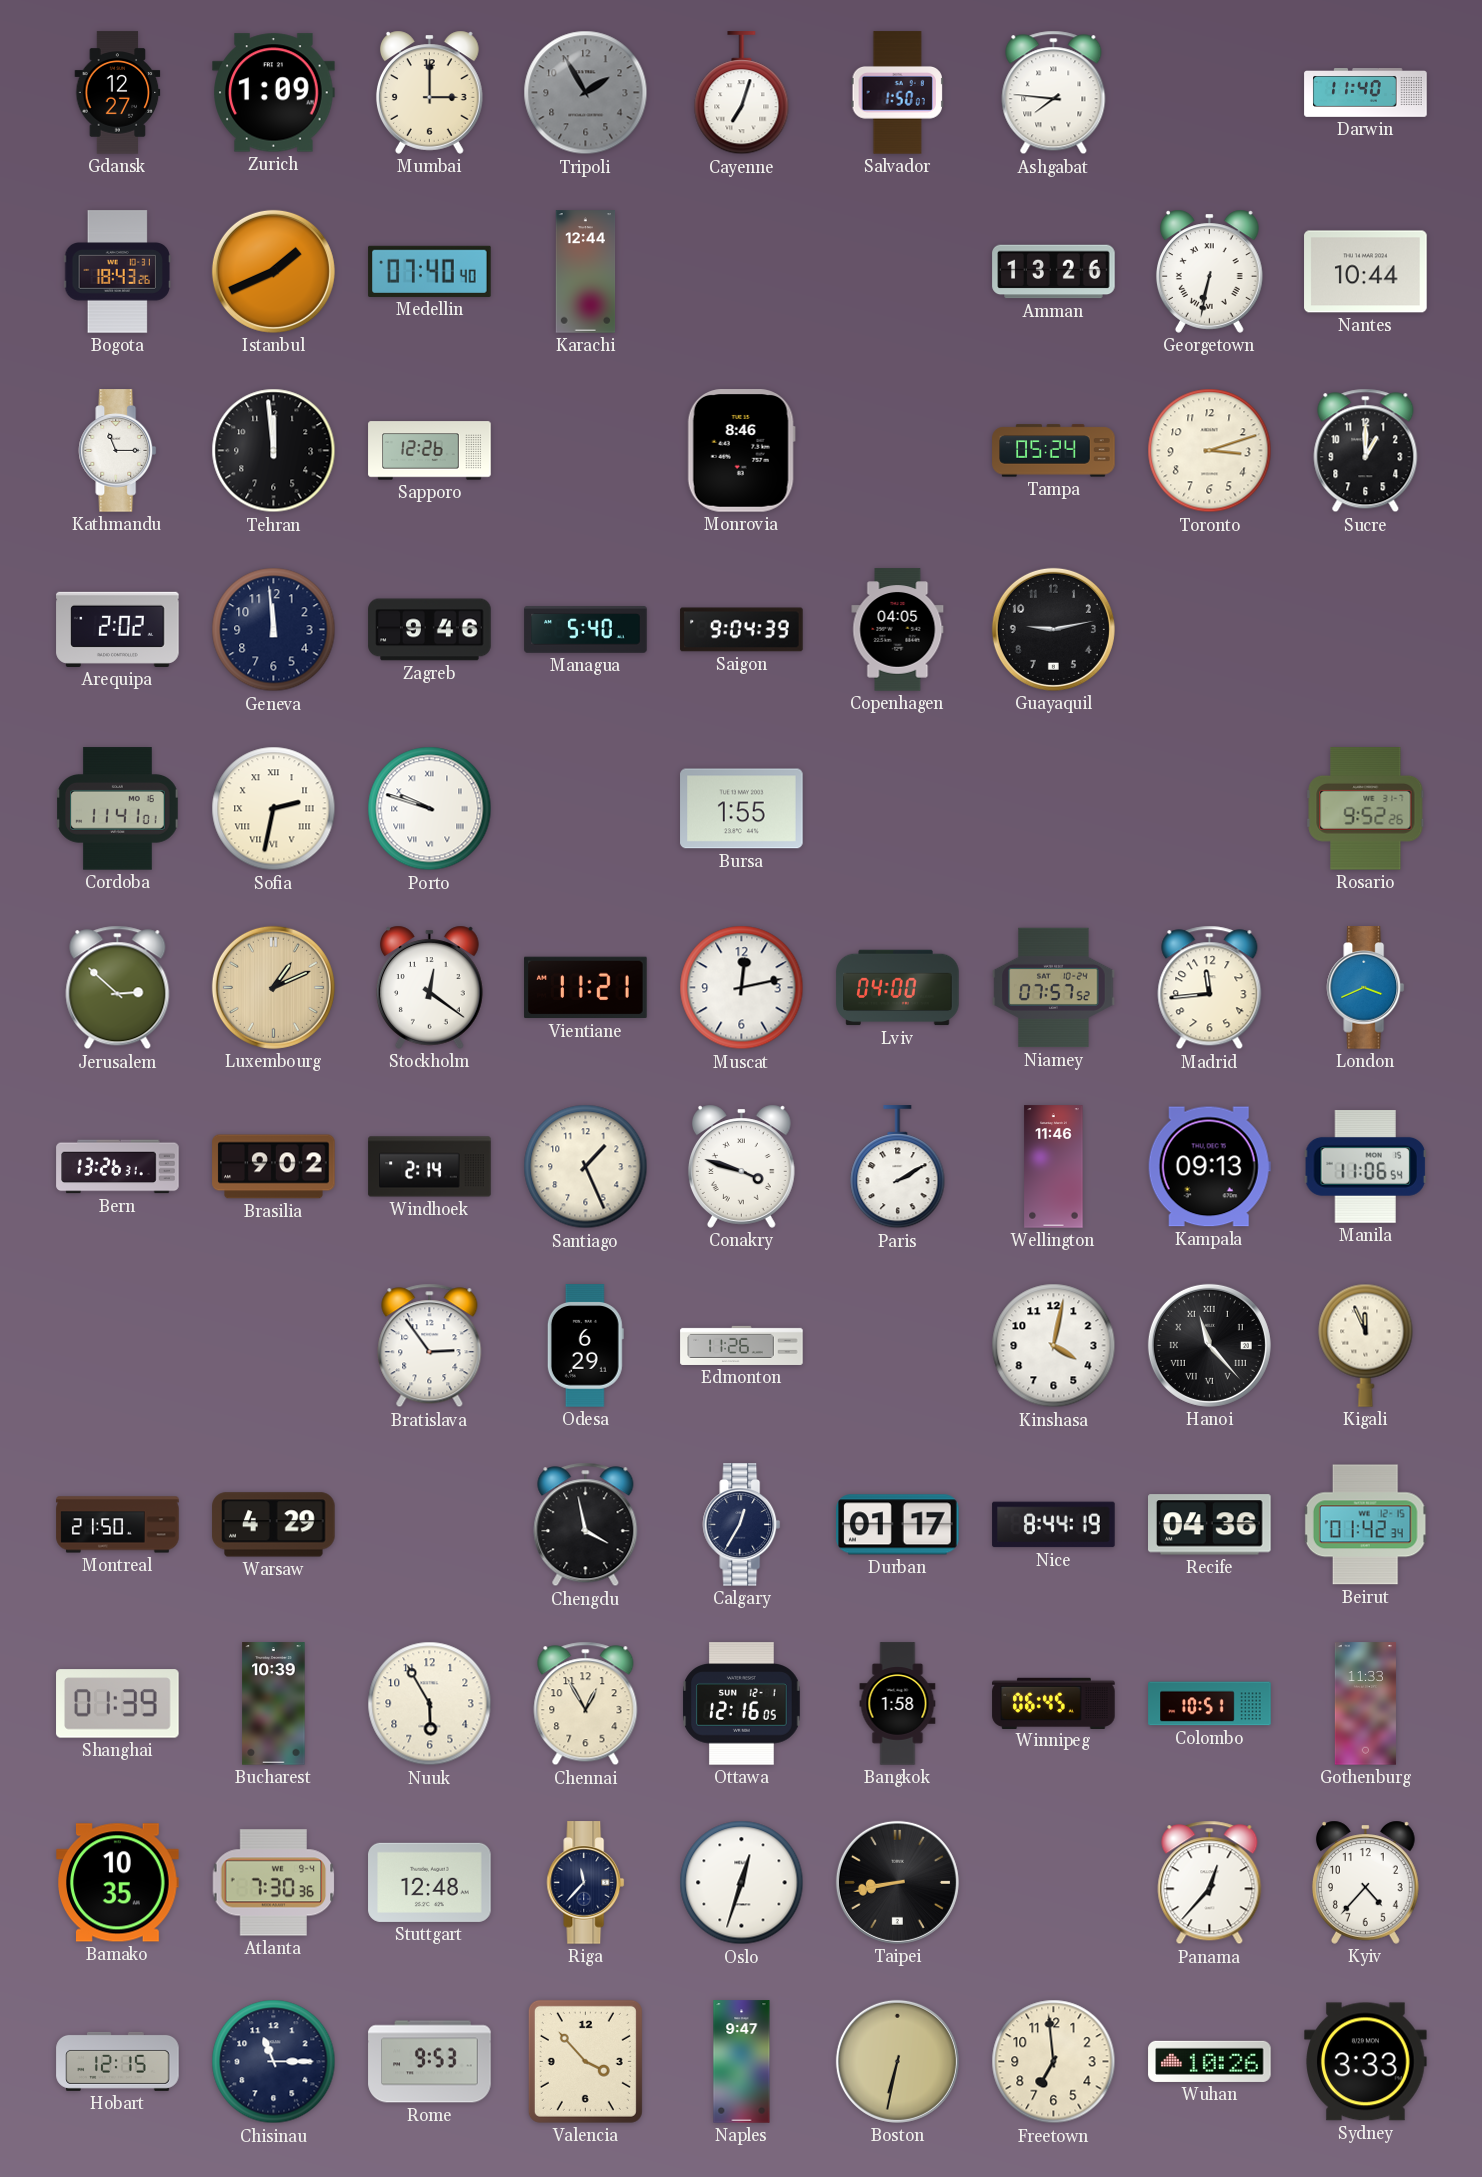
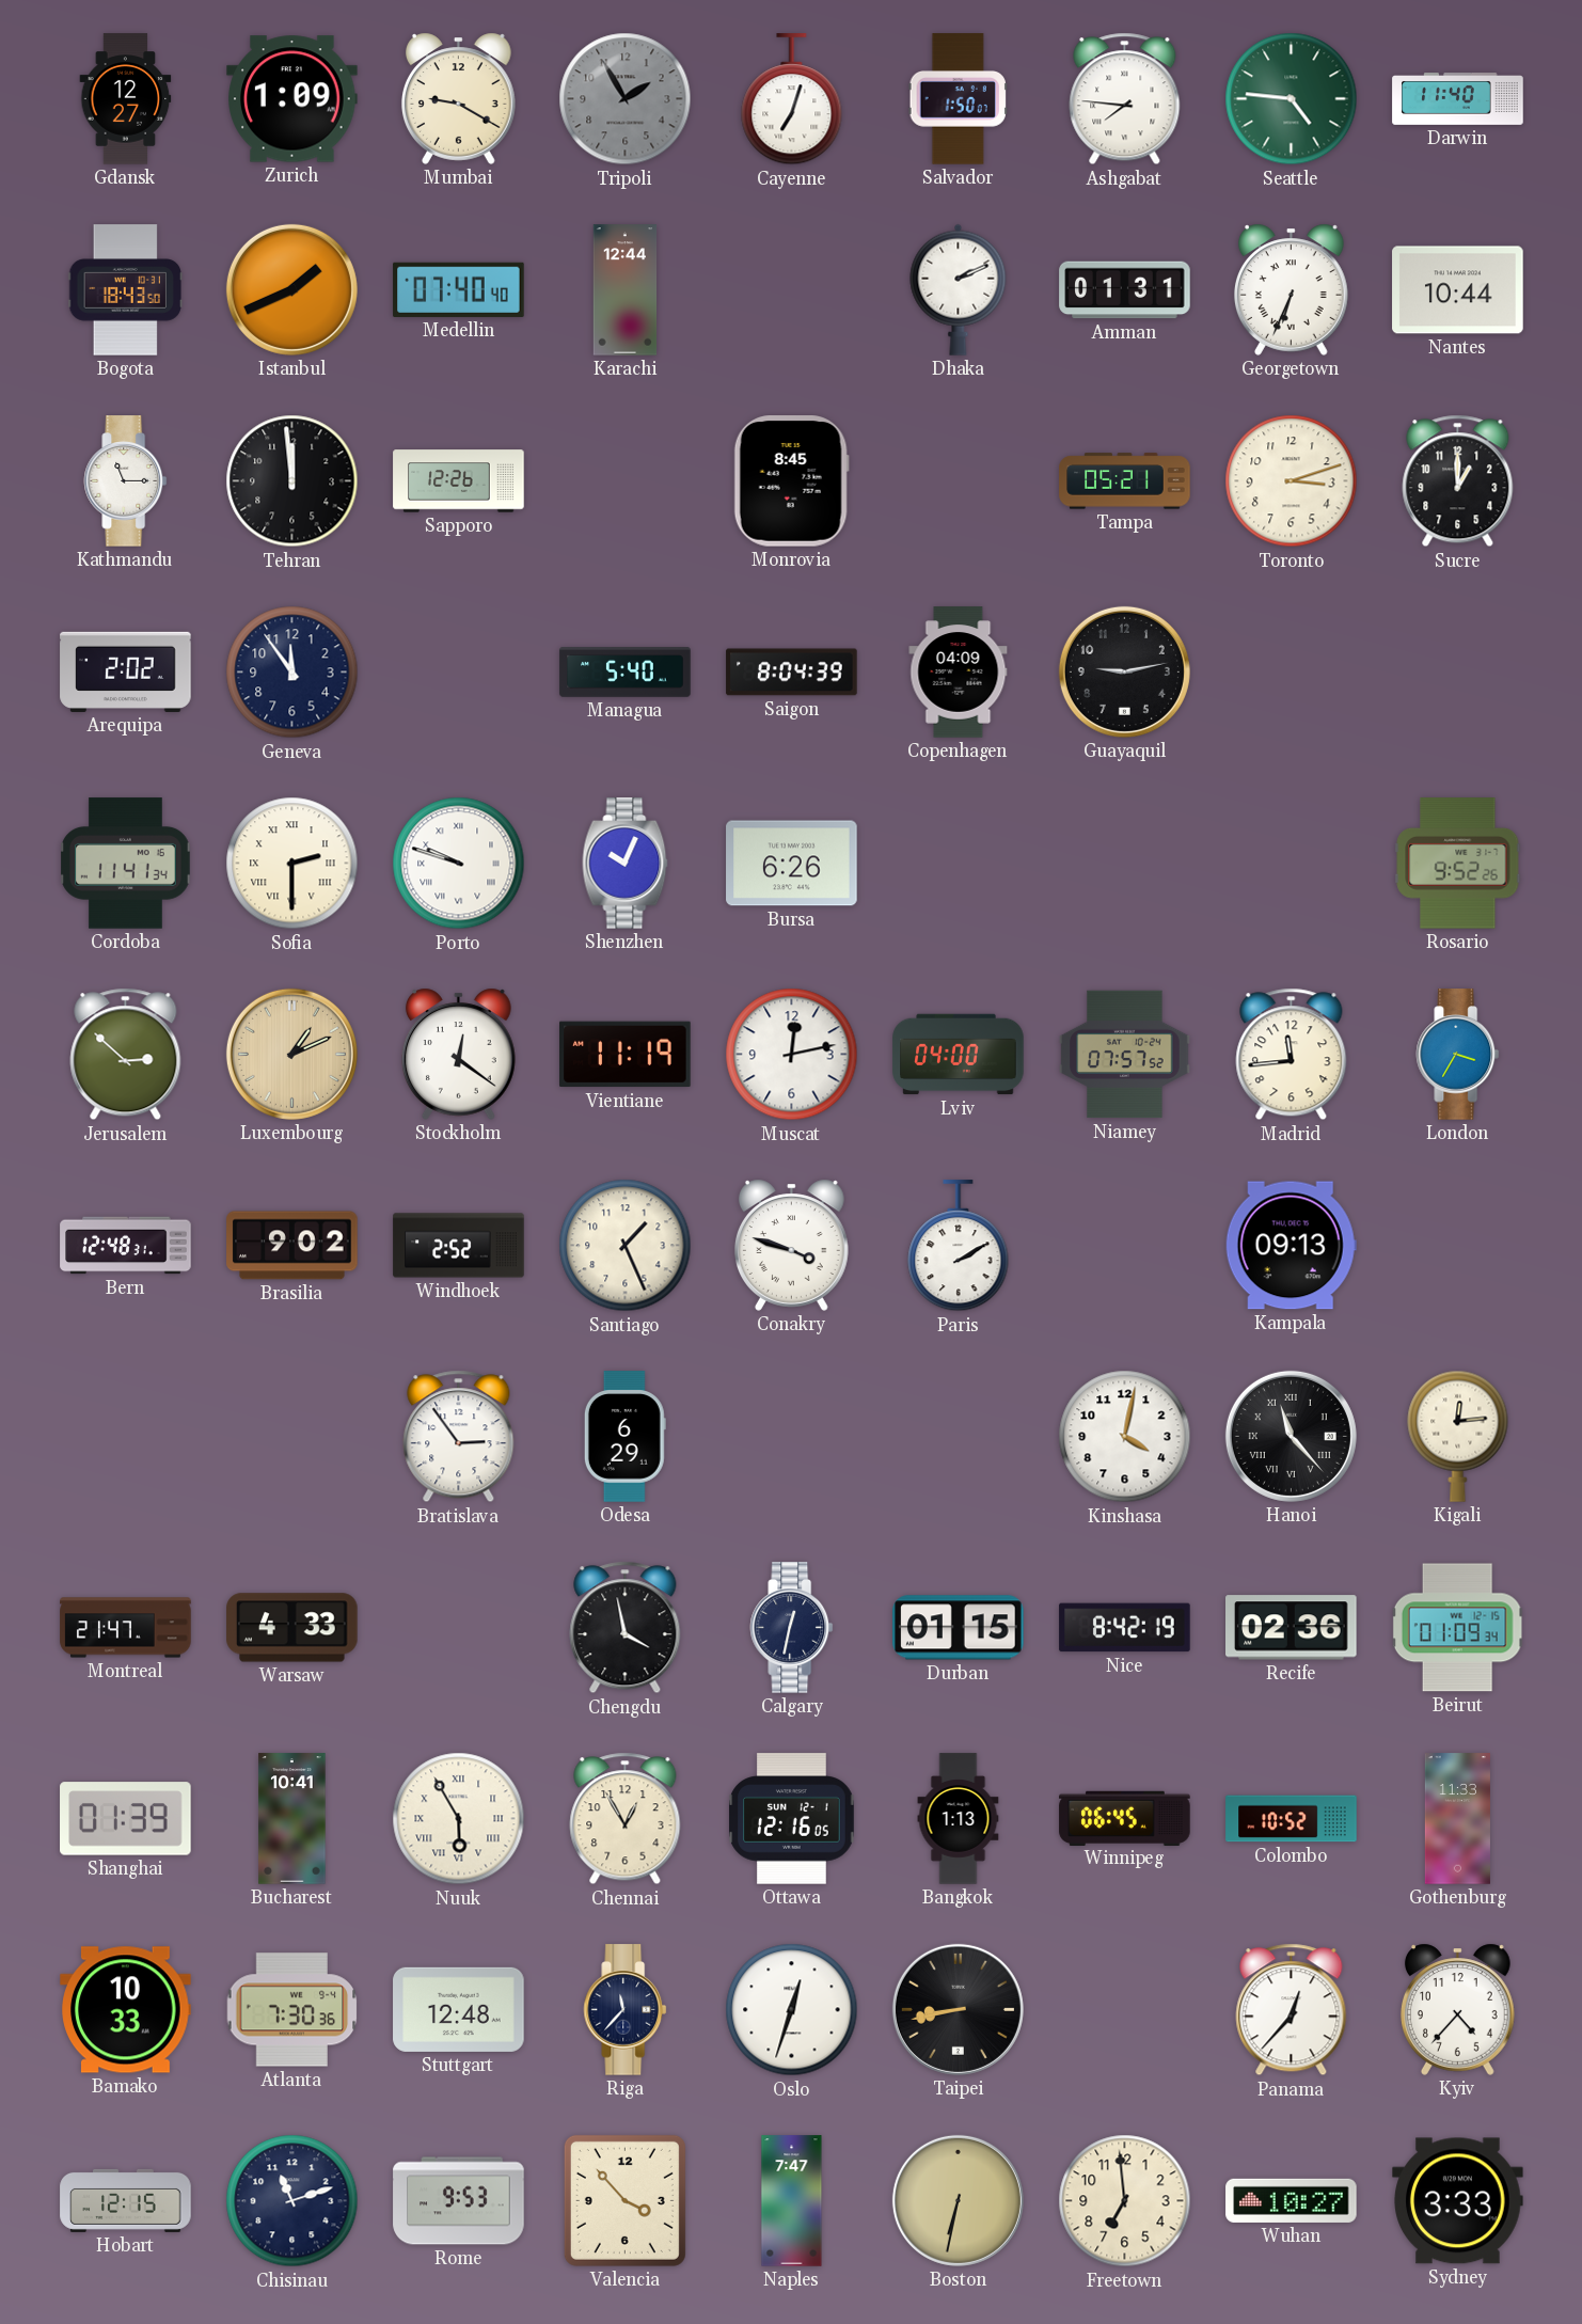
Mumbai: 3:00 -> 9:20
Seattle: none -> 4:46
Bogota: 18:43:26 -> 18:43:50
Dhaka: none -> 2:11
Amman: 13:26 -> 01:31
Georgetown: 6:32 -> 6:34
Monrovia: 8:46 -> 8:45
Tampa: 05:24 -> 05:21
Geneva: 11:59 -> 11:54
Zagreb: 9:46 -> none
Saigon: 9:04 -> 8:04
Copenhagen: 04:05 -> 04:09
Cordoba: 11:41:01 -> 11:41:34
Sofia: 2:32 -> 2:30
Shenzhen: none -> 10:04
Bursa: 1:55 -> 6:26
Vientiane: 11:21 -> 11:19
London: 3:41 -> 3:35
Bern: 13:26 -> 12:48
Windhoek: 2:14 -> 2:52
Wellington: 11:46 -> none
Manila: 11:06 -> none
Edmonton: 11:26 -> none
Kigali: 11:56 -> 12:14
Montreal: 21:50 -> 21:47
Warsaw: 4:29 -> 4:33
Calgary: 12:35 -> 12:32
Durban: 01:17 -> 01:15
Nice: 8:44 -> 8:42
Recife: 04:36 -> 02:36
Beirut: 01:42 -> 01:09
Bucharest: 10:39 -> 10:41
Nuuk numerals: Arabic -> Roman
Bangkok: 1:58 -> 1:13
Colombo: 10:51 -> 10:52
Bamako: 10:35 -> 10:33
Chisinau: 11:15 -> 11:12
Naples: 9:47 -> 7:47
Wuhan: 10:26 -> 10:27
